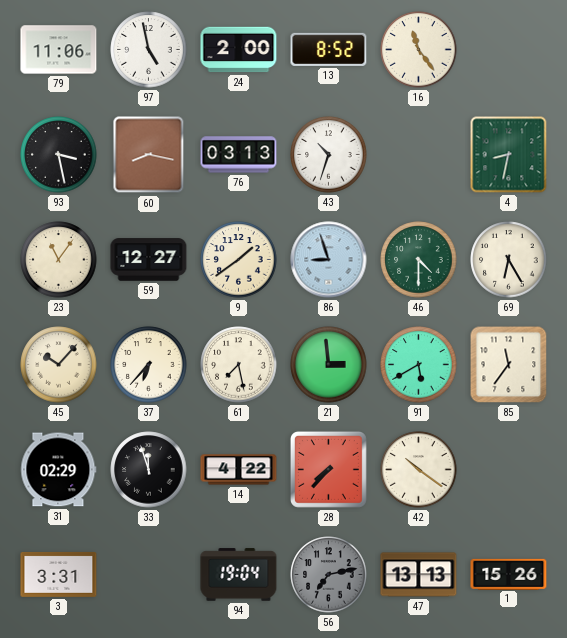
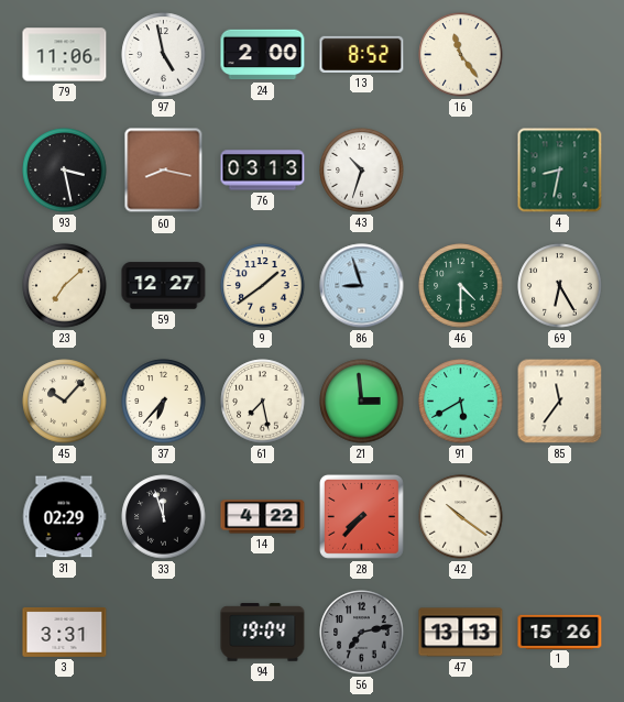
23: 11:06 -> 7:08
